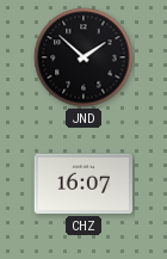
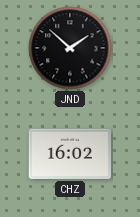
CHZ: 16:07 -> 16:02
